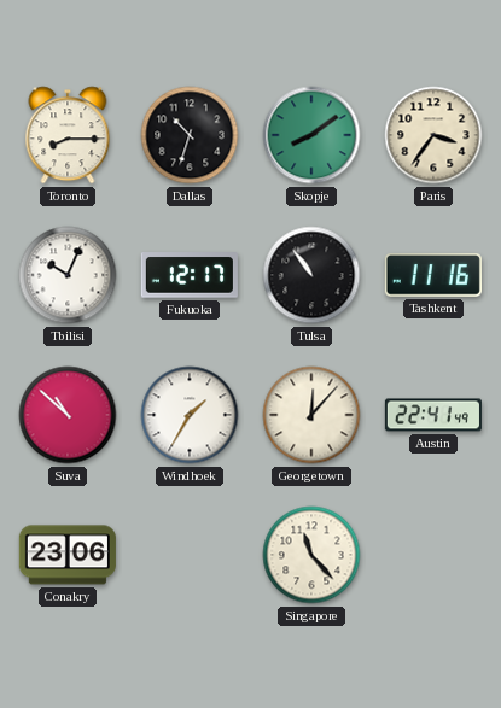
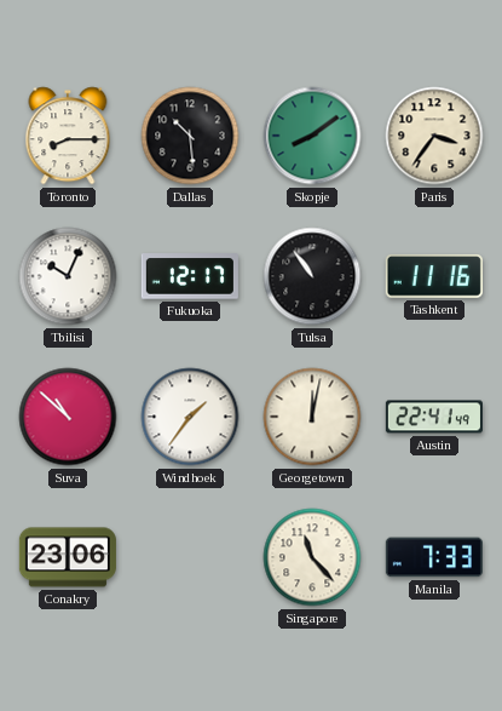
Dallas: 10:33 -> 10:29
Windhoek: 1:35 -> 1:36
Georgetown: 12:07 -> 12:02
Manila: none -> 7:33
